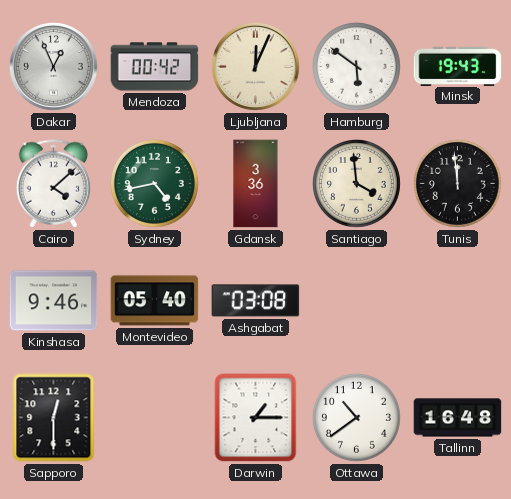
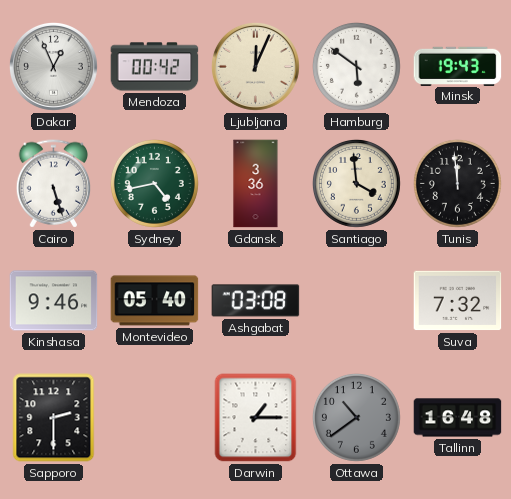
Cairo: 4:08 -> 5:27
Suva: none -> 7:32
Sapporo: 12:30 -> 2:30
Ottawa dial: white -> grey
